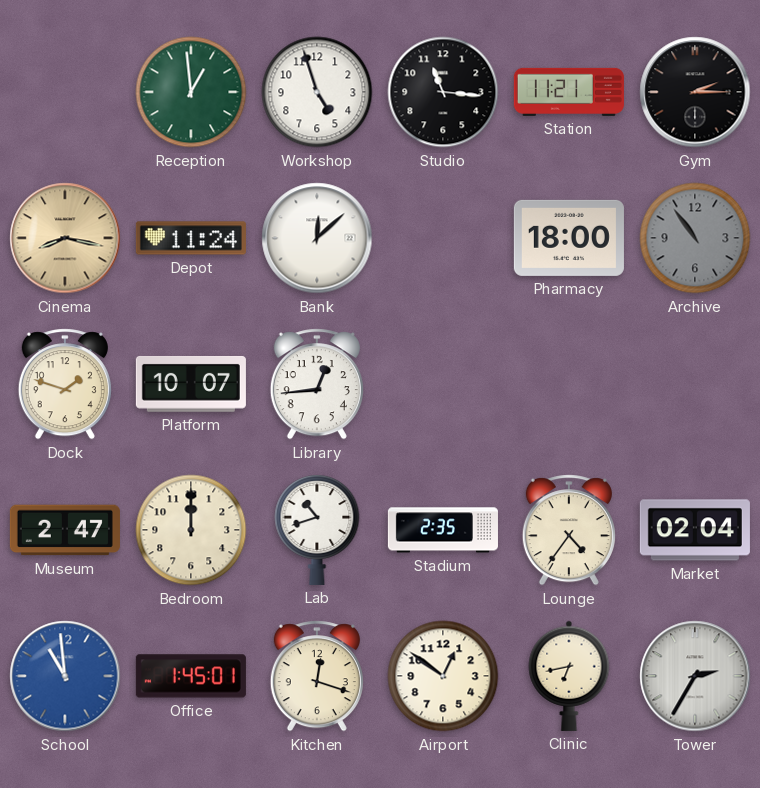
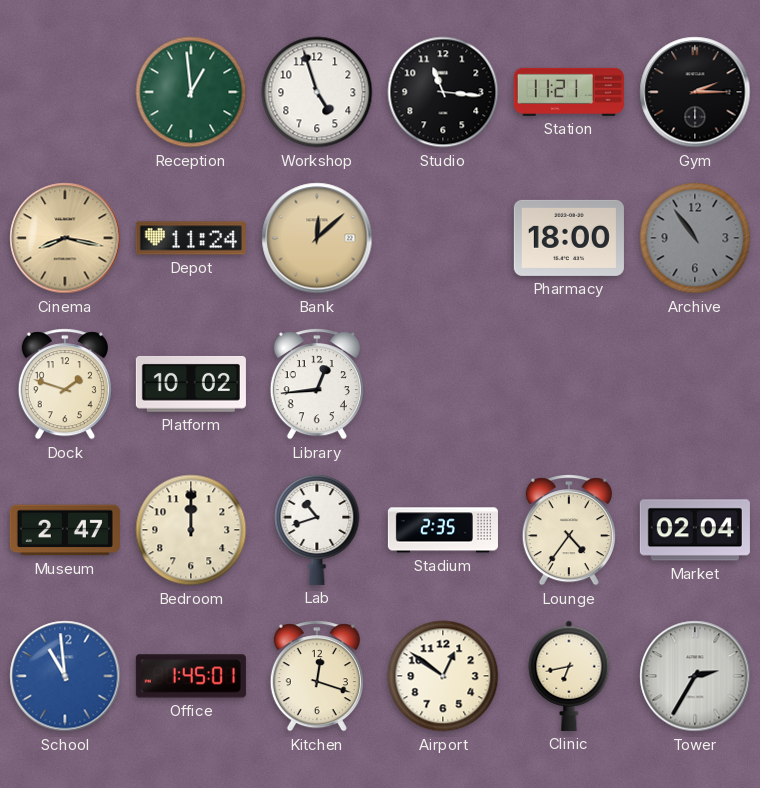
Bank dial: white -> champagne
Platform: 10:07 -> 10:02
